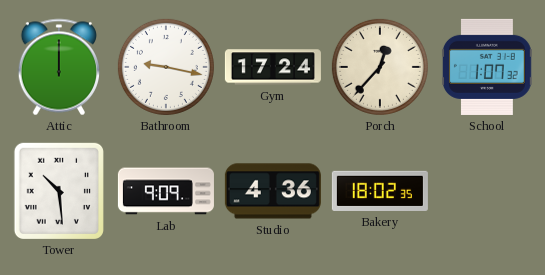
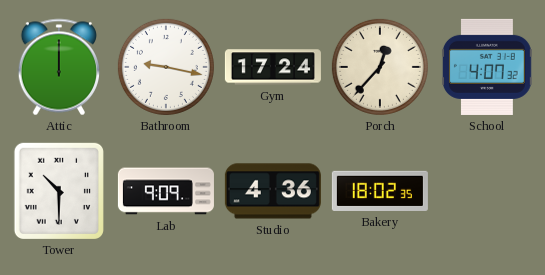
School: 1:07 -> 4:07
Tower: 10:29 -> 10:30
